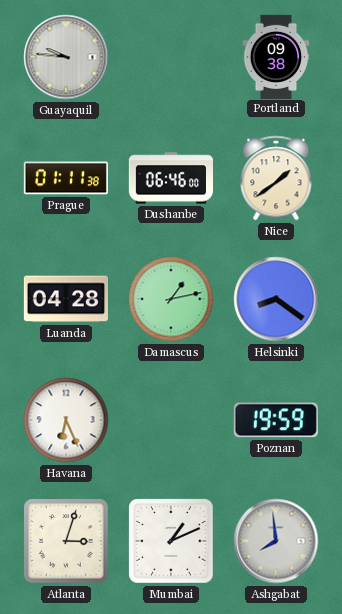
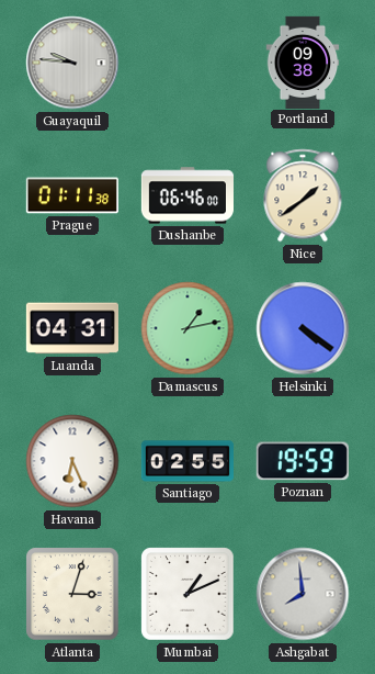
Luanda: 04:28 -> 04:31
Helsinki: 8:21 -> 4:21
Santiago: none -> 02:55
